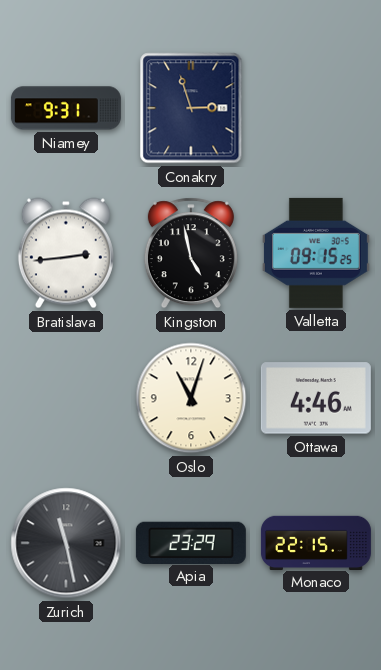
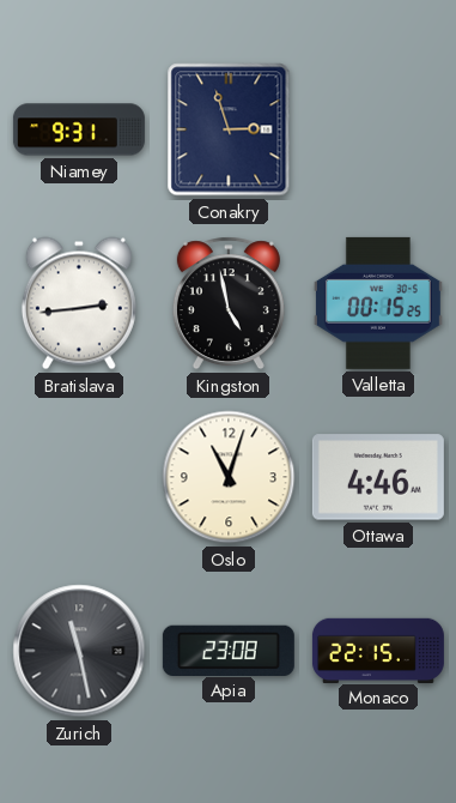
Valletta: 09:15 -> 00:15
Apia: 23:29 -> 23:08
